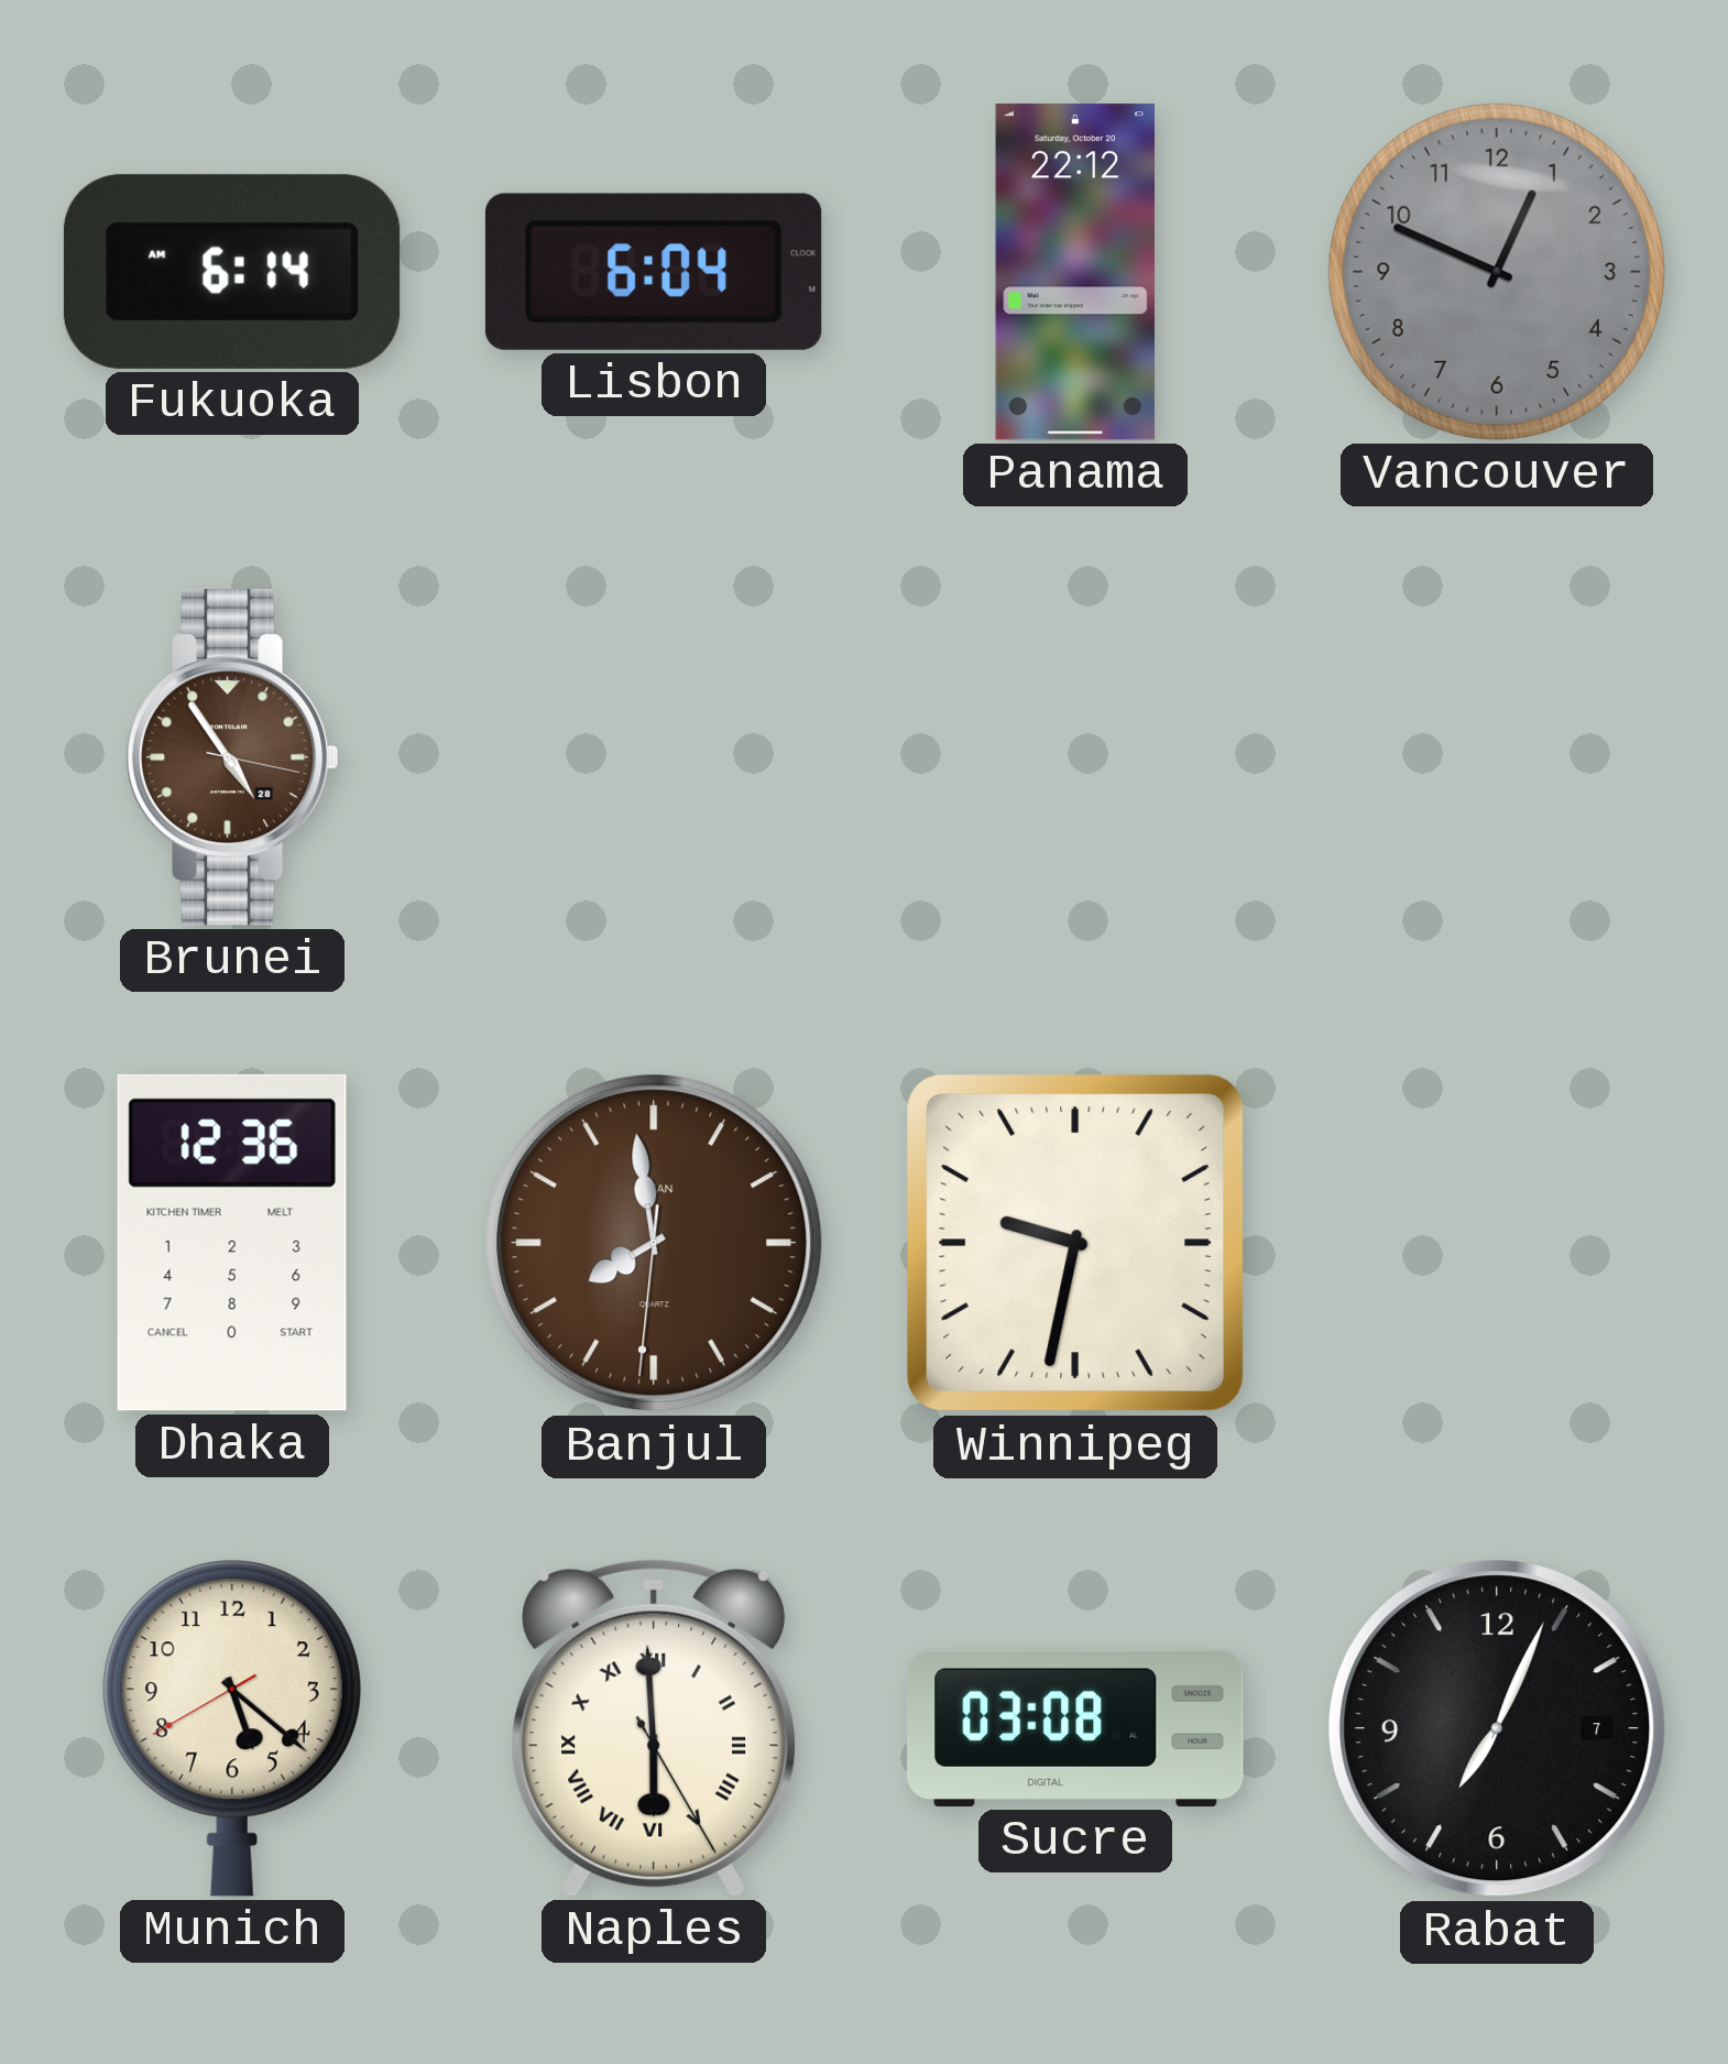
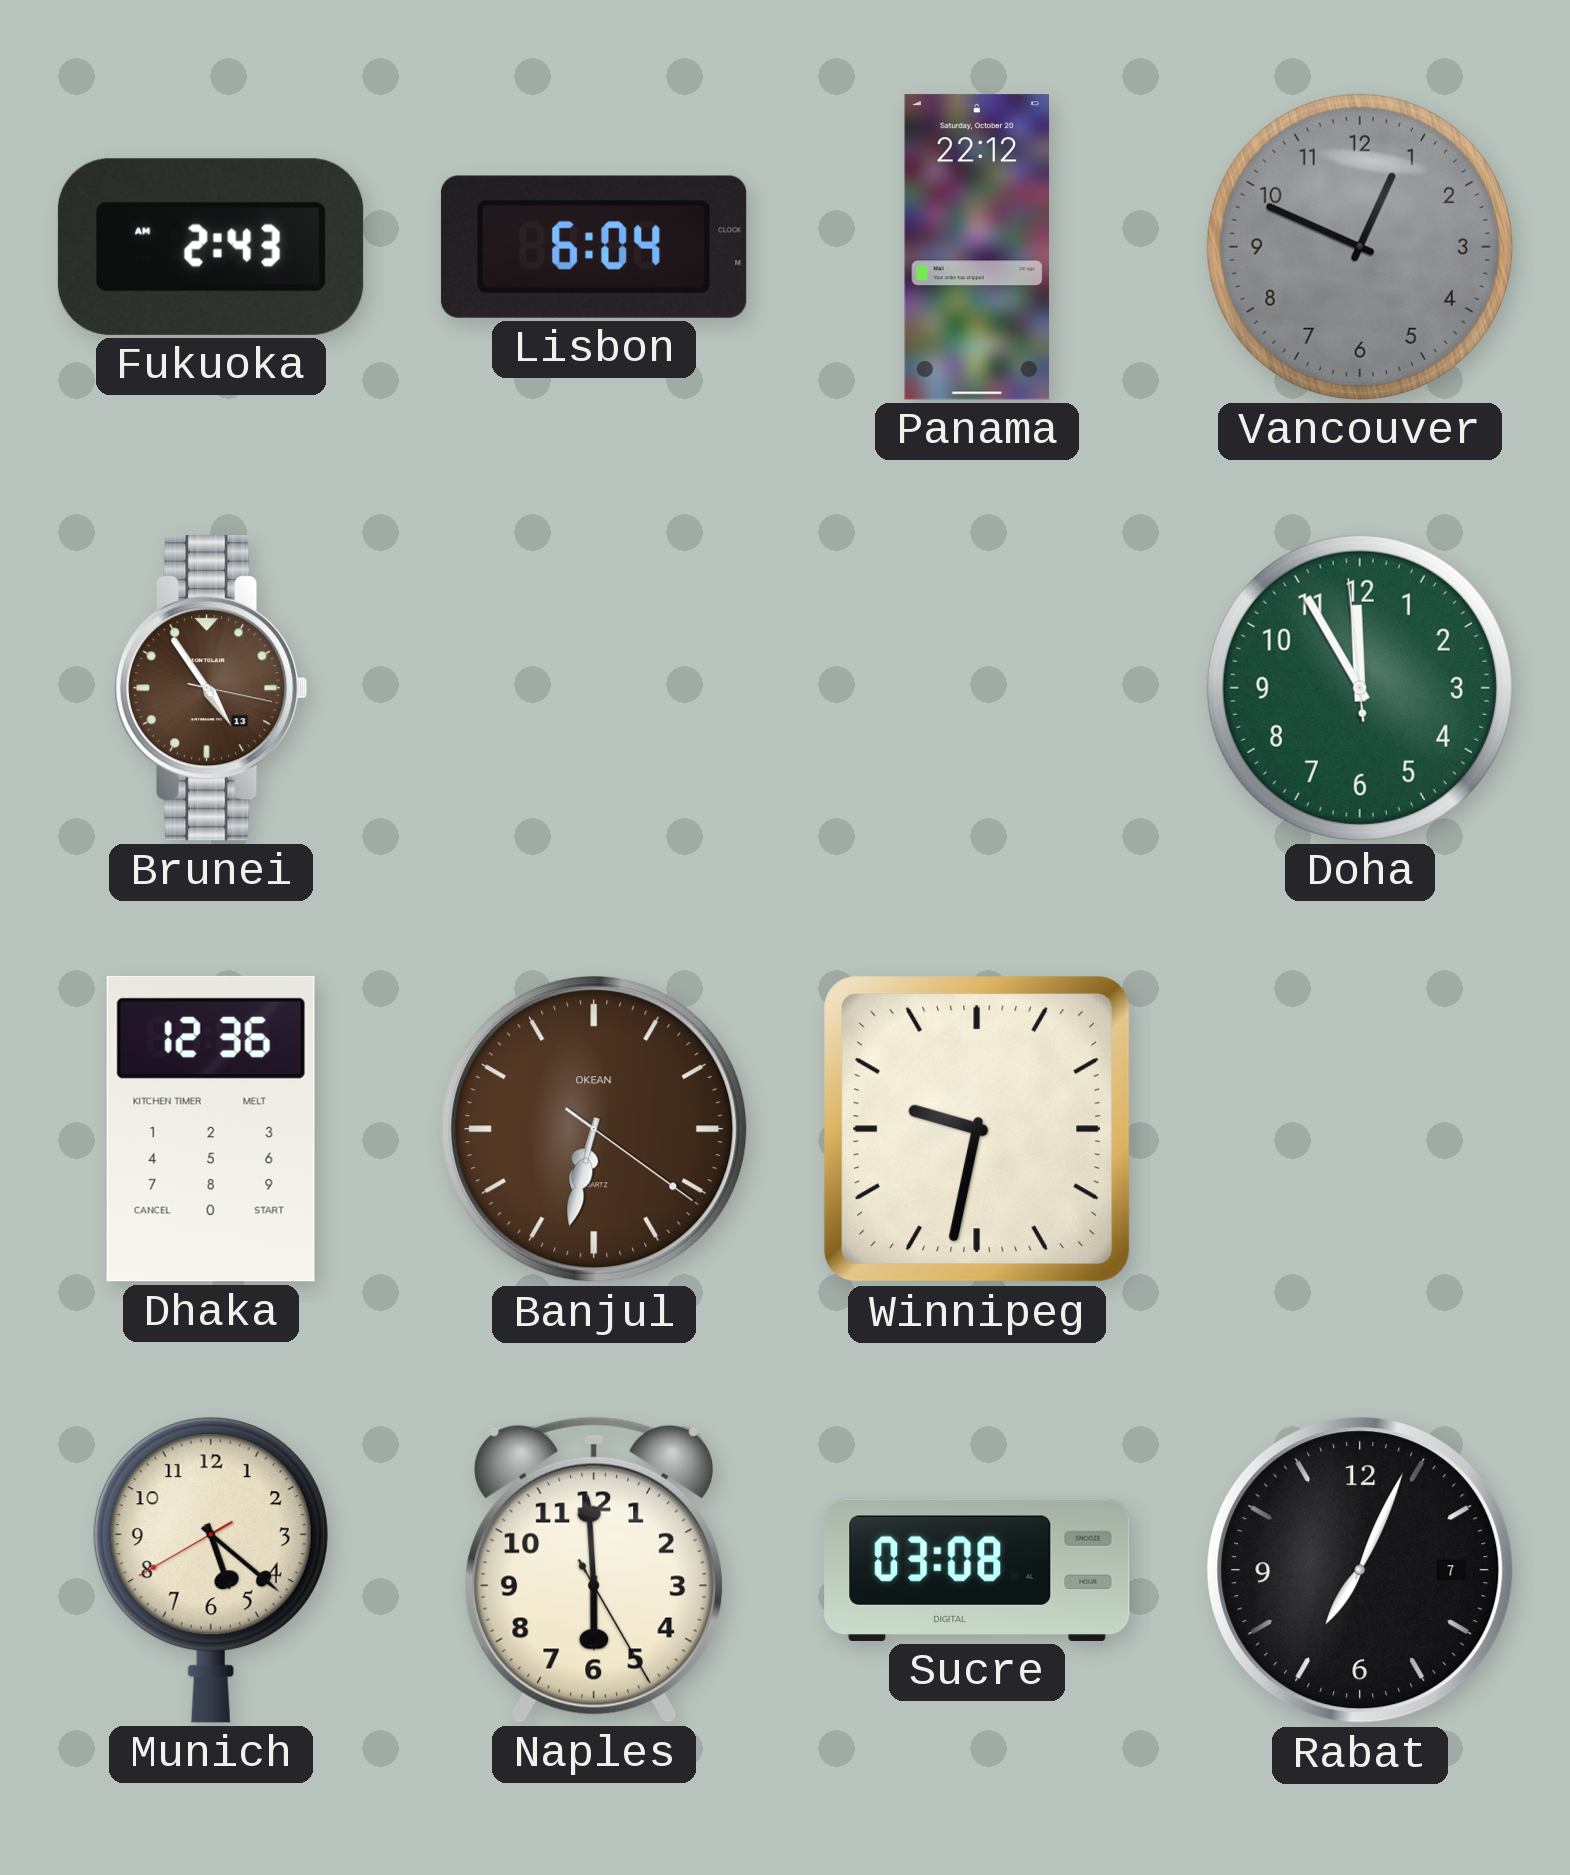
Fukuoka: 6:14 -> 2:43
Brunei date: 28 -> 13
Doha: none -> 11:54
Banjul: 7:58 -> 6:32
Naples numerals: Roman -> Arabic
